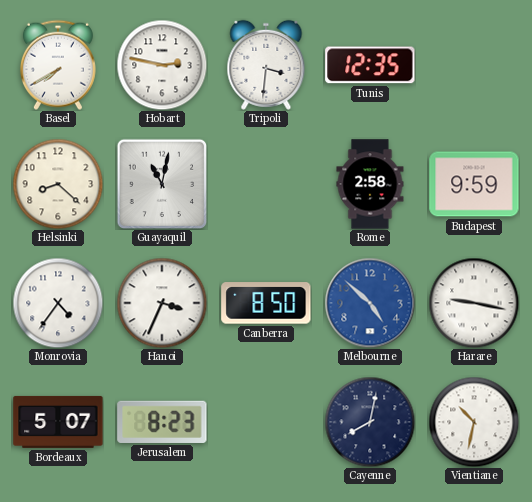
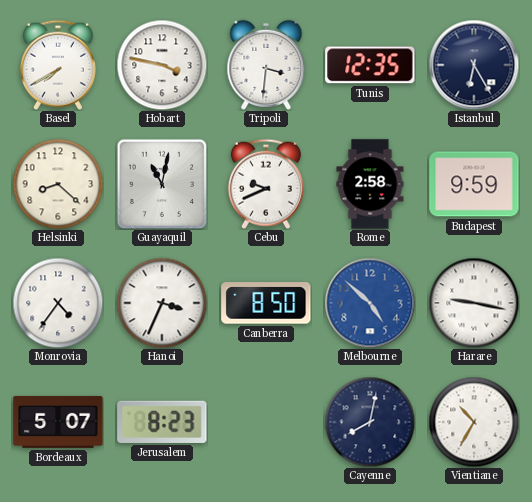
Hobart: 2:47 -> 3:47
Istanbul: none -> 6:25
Cebu: none -> 9:41
Vientiane: 10:32 -> 10:35
